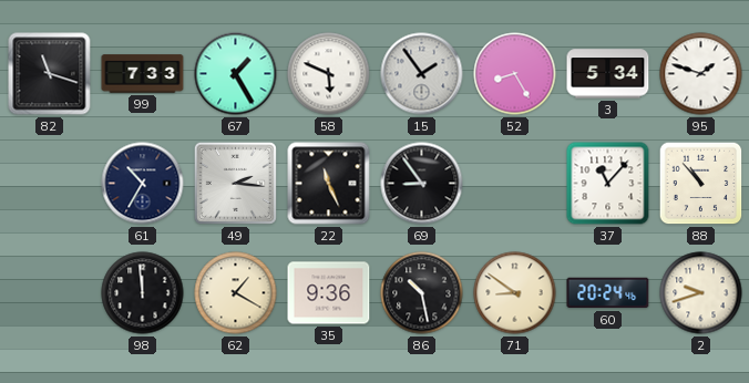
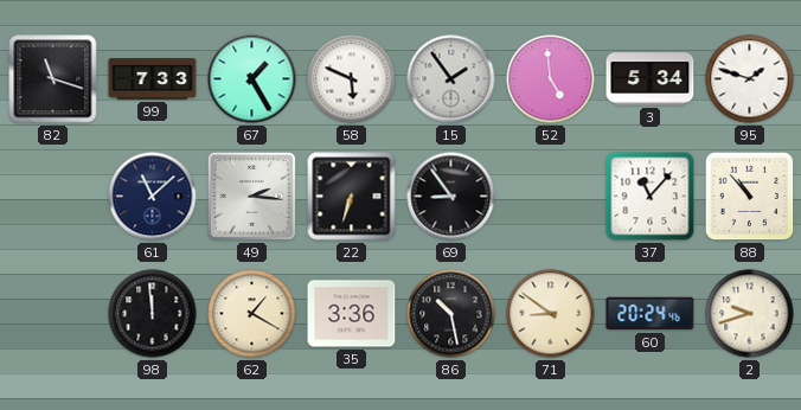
52: 8:25 -> 4:59
61: 10:35 -> 11:08
22: 11:26 -> 6:33
35: 9:36 -> 3:36
